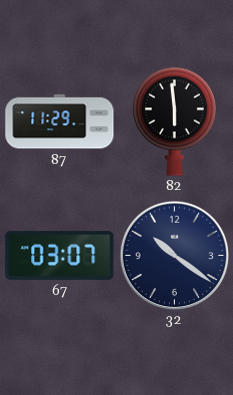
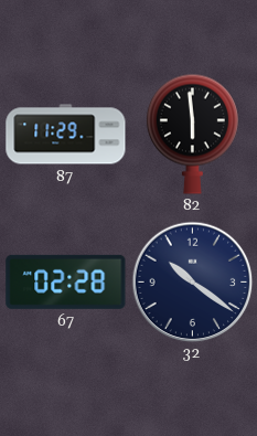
67: 03:07 -> 02:28
